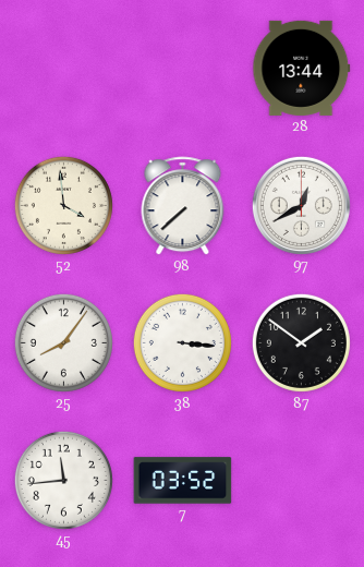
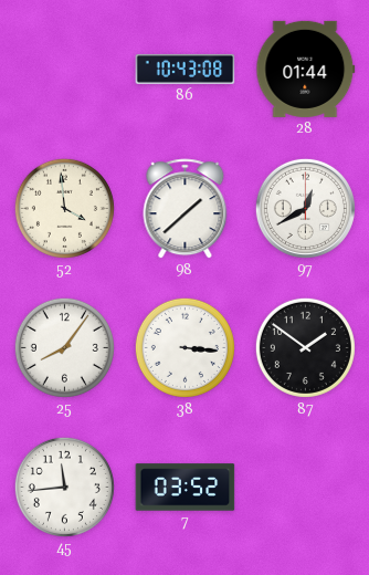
86: none -> 10:43
28: 13:44 -> 01:44
98: 7:38 -> 1:38
